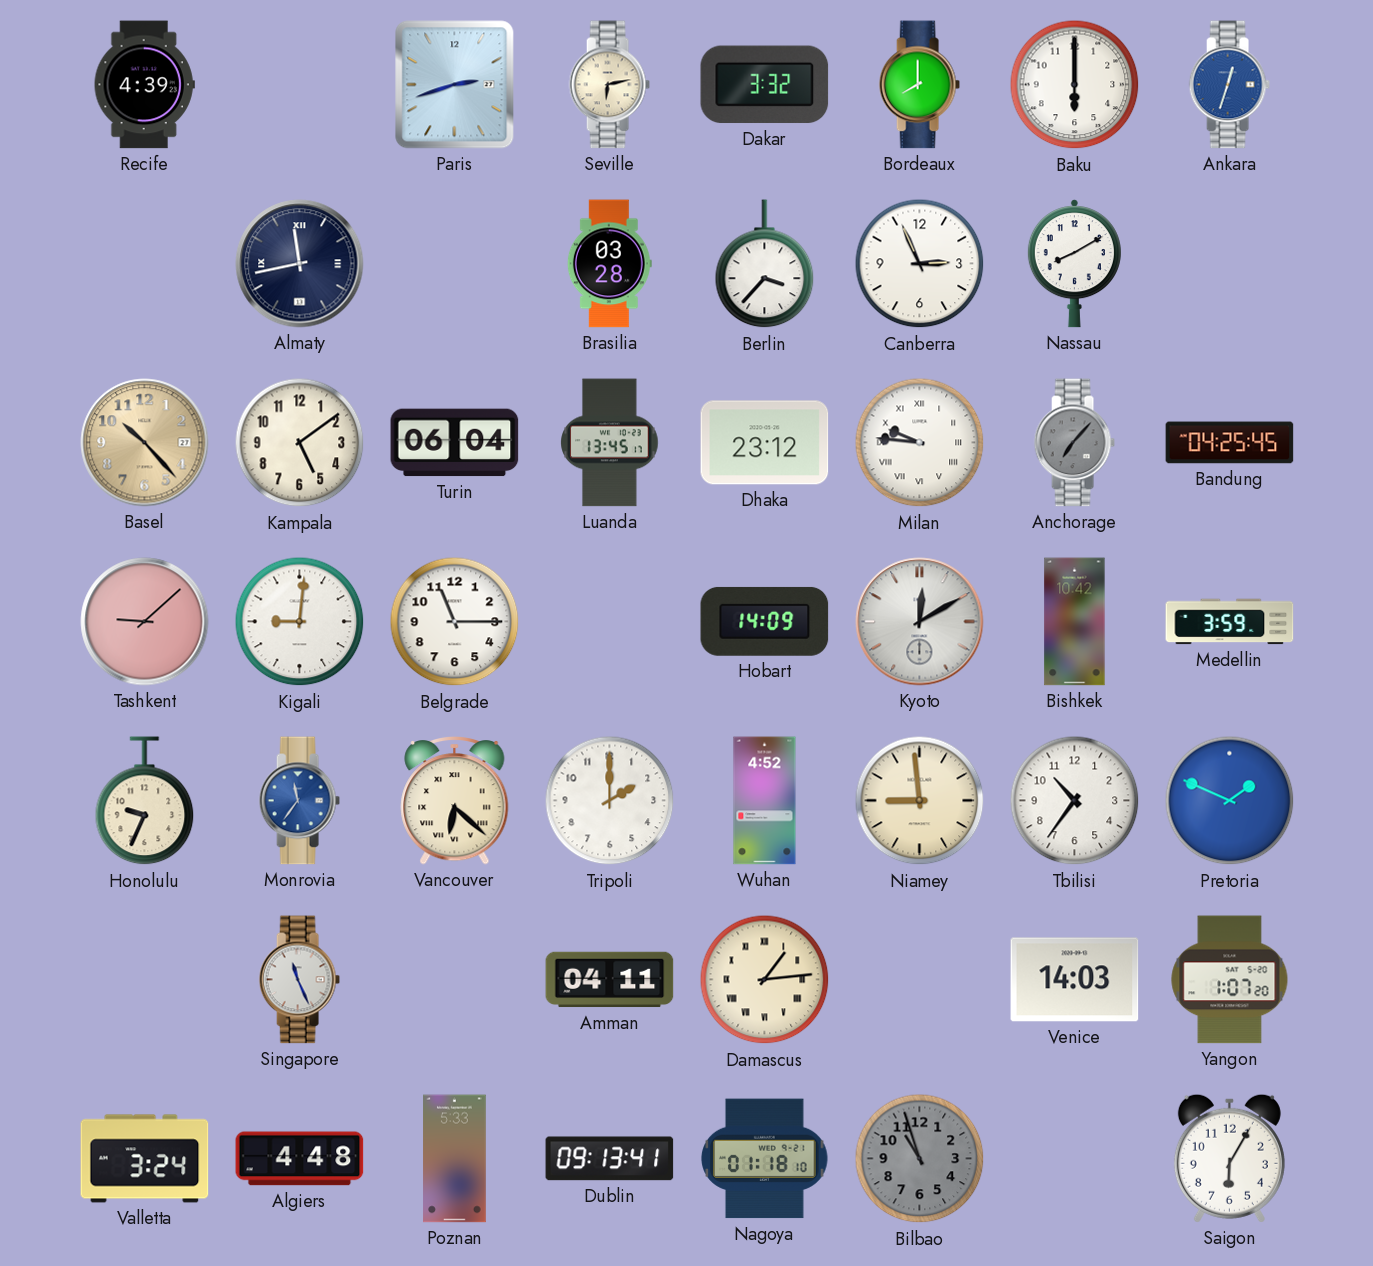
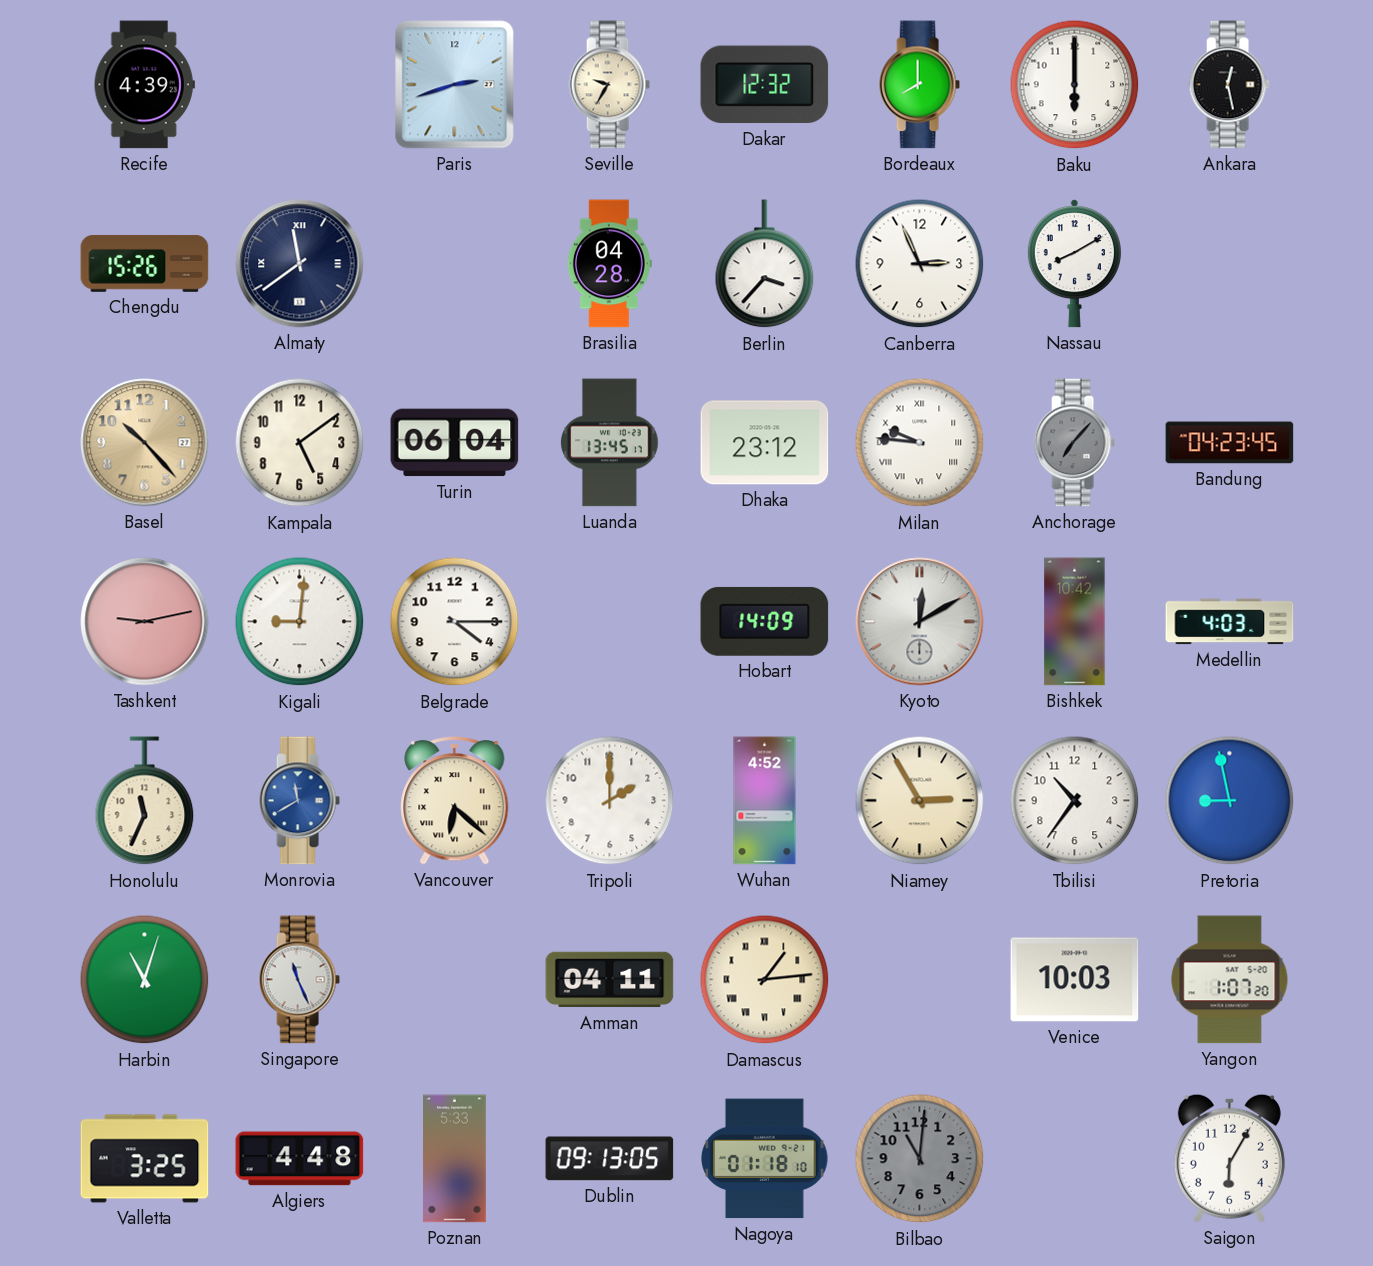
Seville: 6:13 -> 9:35
Dakar: 3:32 -> 12:32
Ankara: 12:33 -> 12:28
Ankara dial: blue -> black
Chengdu: none -> 15:26
Almaty: 11:43 -> 11:39
Brasilia: 03:28 -> 04:28
Bandung: 04:25 -> 04:23
Tashkent: 9:08 -> 9:13
Belgrade: 11:15 -> 4:15
Medellin: 3:59 -> 4:03
Honolulu: 9:34 -> 11:34
Monrovia: 11:36 -> 11:40
Niamey: 8:59 -> 2:55
Pretoria: 1:49 -> 8:58
Harbin: none -> 11:03
Venice: 14:03 -> 10:03
Valletta: 3:24 -> 3:25
Dublin: 09:13:41 -> 09:13:05
Bilbao: 10:57 -> 11:01
